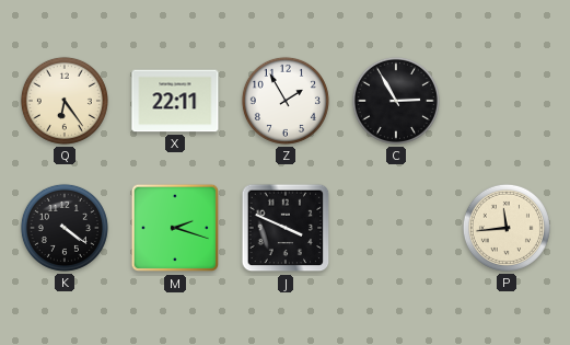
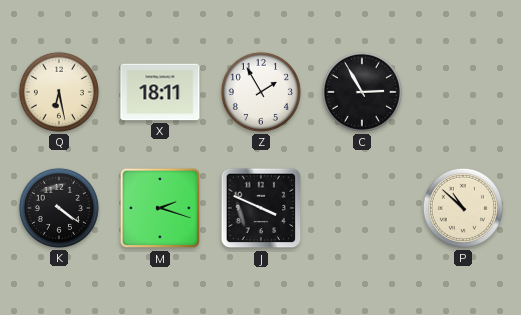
Q: 6:24 -> 6:28
X: 22:11 -> 18:11
P: 11:44 -> 10:52
